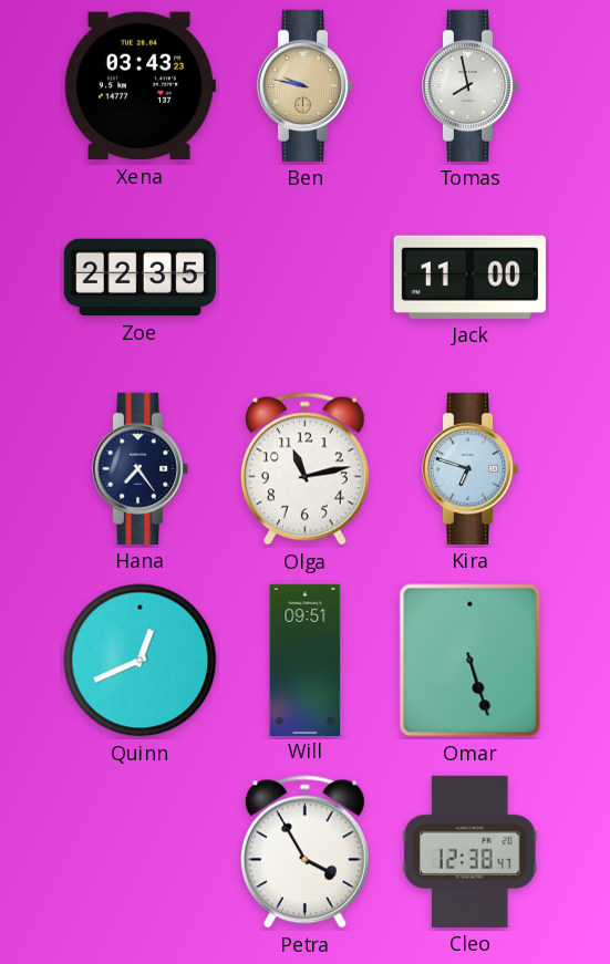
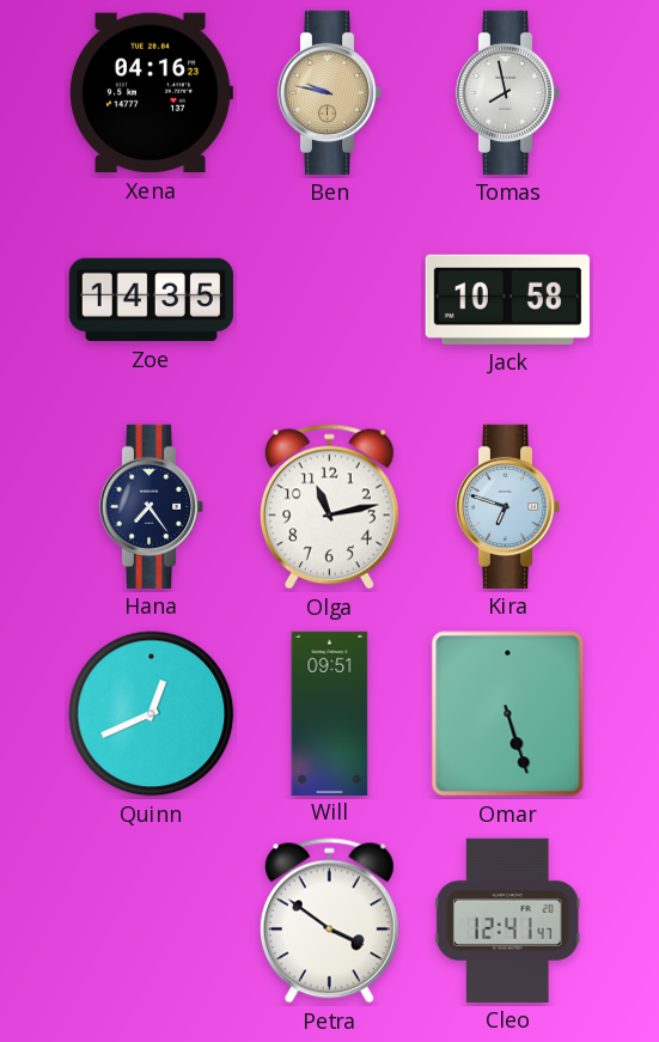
Xena: 03:43 -> 04:16
Zoe: 22:35 -> 14:35
Jack: 11:00 -> 10:58
Petra: 3:55 -> 3:51
Cleo: 12:38 -> 12:41
